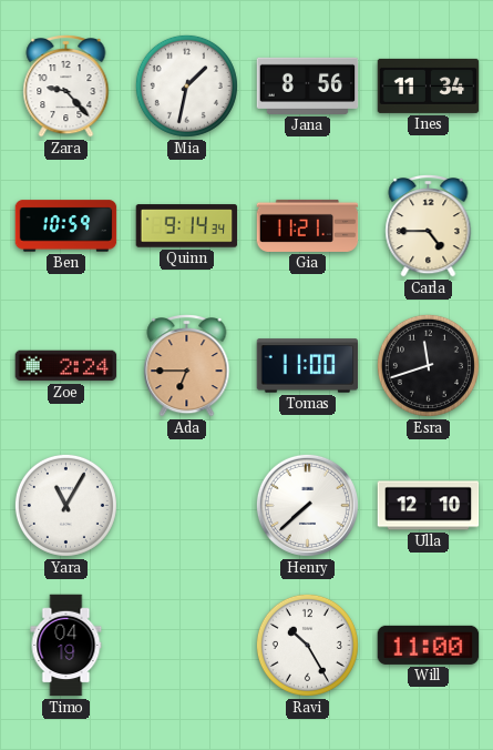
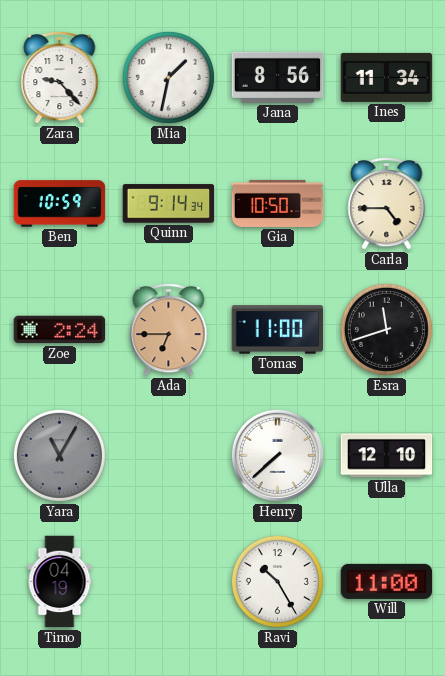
Gia: 11:21 -> 10:50
Yara dial: white -> grey
